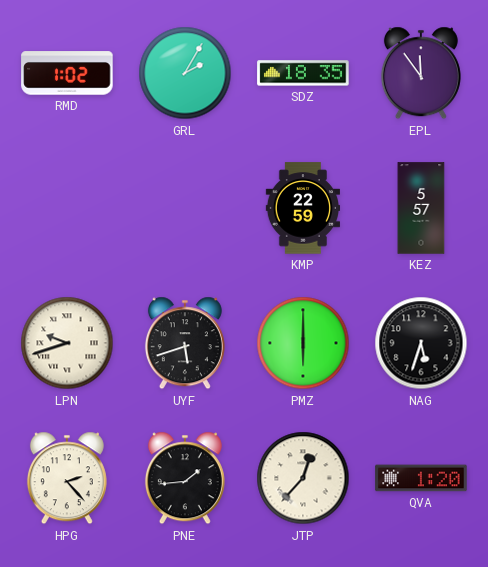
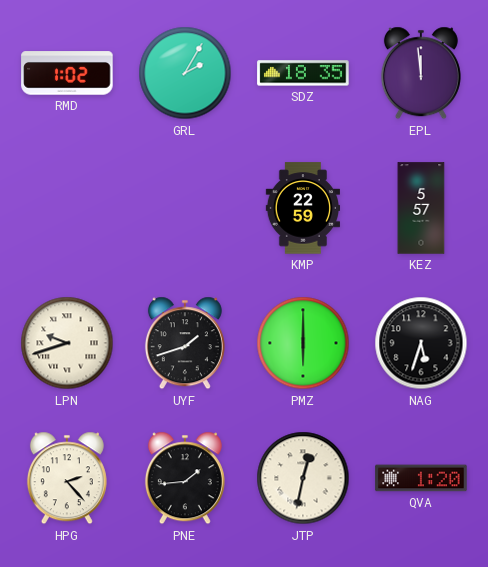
EPL: 11:54 -> 11:59
UYF: 5:42 -> 1:42
JTP: 12:37 -> 12:32
